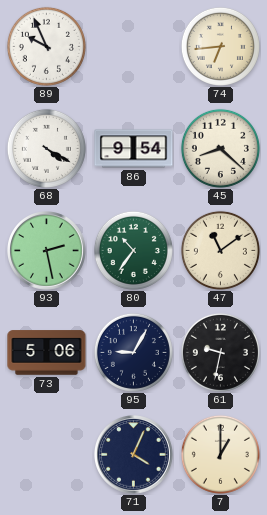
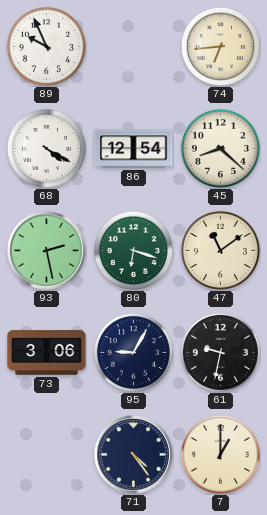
86: 9:54 -> 12:54
80: 10:36 -> 6:18
73: 5:06 -> 3:06
71: 4:04 -> 4:24
